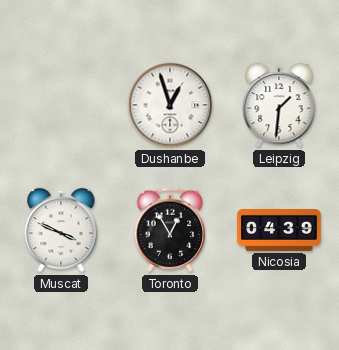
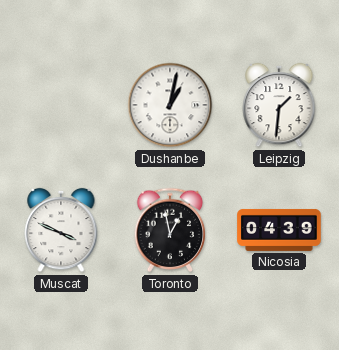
Dushanbe: 12:57 -> 1:02
Toronto: 12:55 -> 12:58
